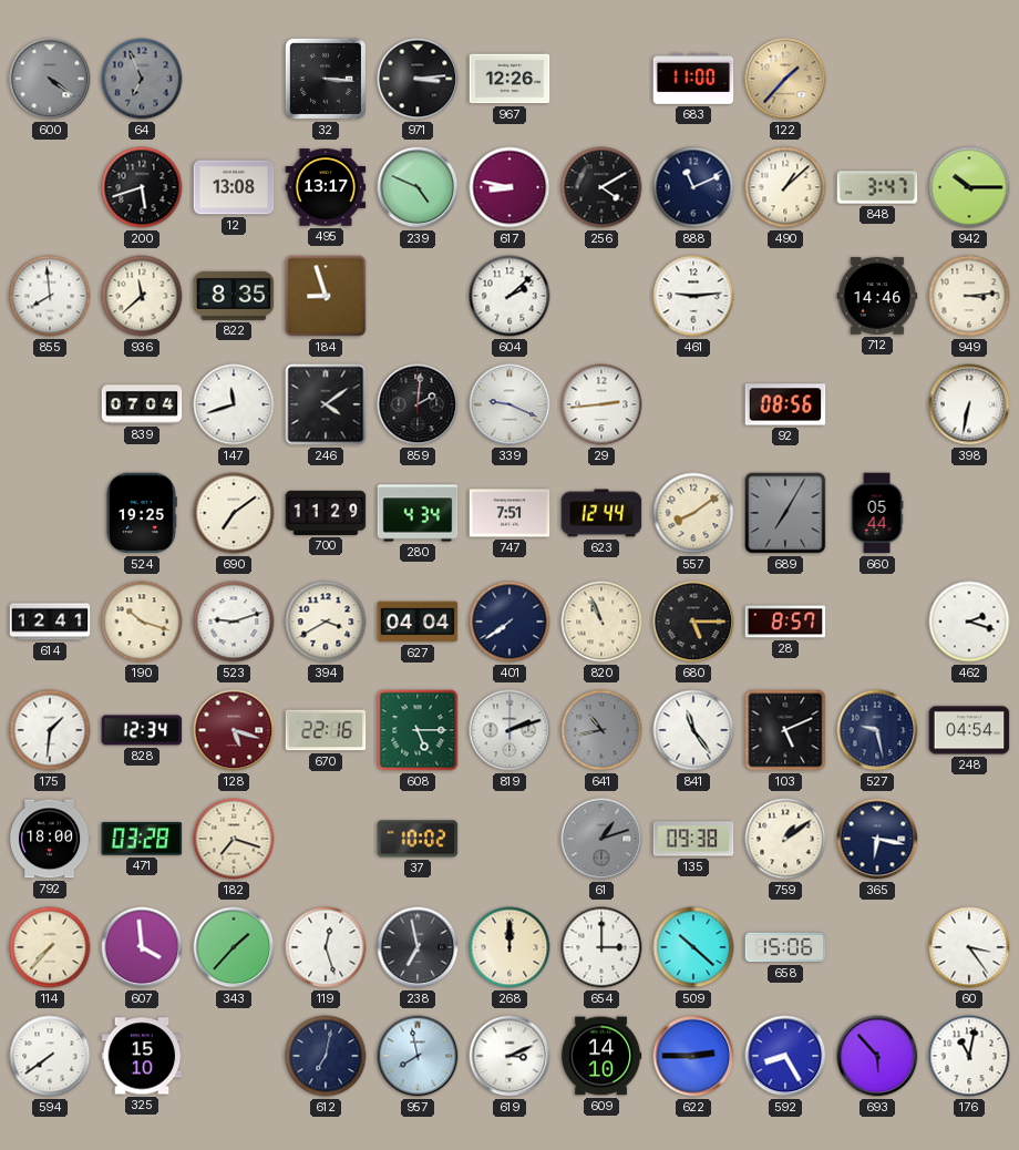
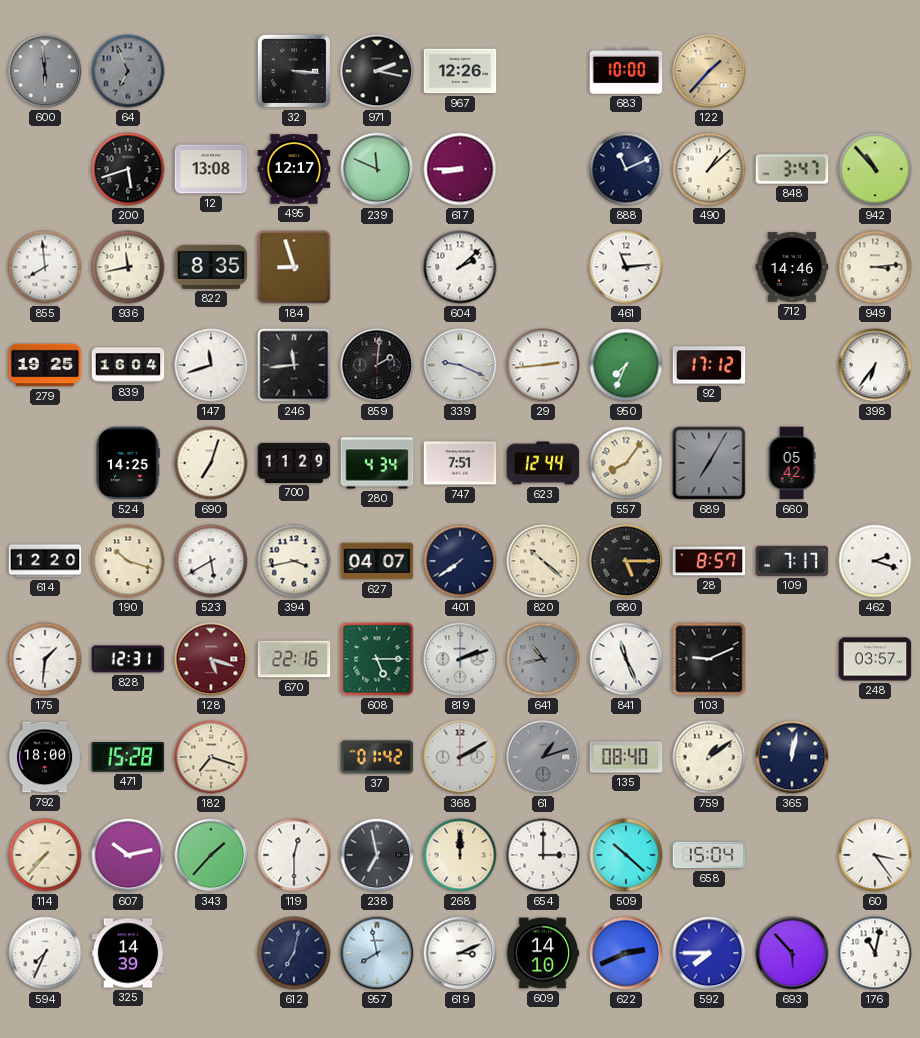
600: 4:21 -> 5:59
971: 3:14 -> 2:17
683: 11:00 -> 10:00
495: 13:17 -> 12:17
239: 4:49 -> 11:49
617: 8:47 -> 8:45
256: 4:10 -> none
942: 10:15 -> 10:53
936: 11:38 -> 11:43
461: 9:14 -> 11:14
279: none -> 19:25
839: 07:04 -> 16:04
246: 4:09 -> 11:44
950: none -> 7:34
92: 08:56 -> 17:12
398: 6:32 -> 6:36
524: 19:25 -> 14:25
690: 7:09 -> 7:03
557: 8:09 -> 8:06
660: 05:44 -> 05:42
614: 12:41 -> 12:20
523: 9:12 -> 5:40
394: 3:40 -> 3:43
627: 04:04 -> 04:07
820: 10:56 -> 10:22
109: none -> 7:17
828: 12:34 -> 12:31
841: 11:24 -> 11:26
103: 5:11 -> 9:11
527: 9:28 -> none
248: 04:54 -> 03:57
471: 03:28 -> 15:28
37: 10:02 -> 01:42
368: none -> 2:10
135: 09:38 -> 08:40
365: 6:17 -> 12:02
607: 3:59 -> 10:13
119: 12:27 -> 12:30
658: 15:06 -> 15:04
594: 7:39 -> 7:34
325: 15:10 -> 14:39
622: 2:45 -> 2:41
592: 8:25 -> 7:45
